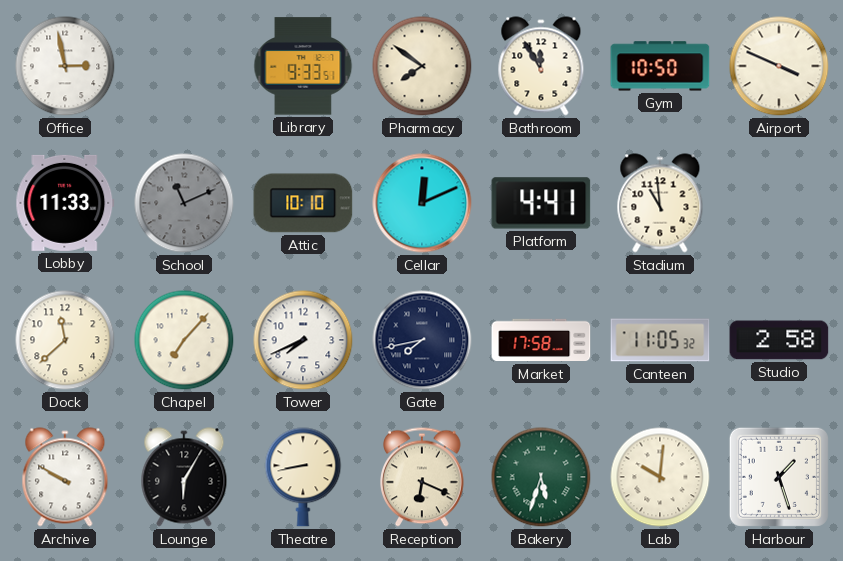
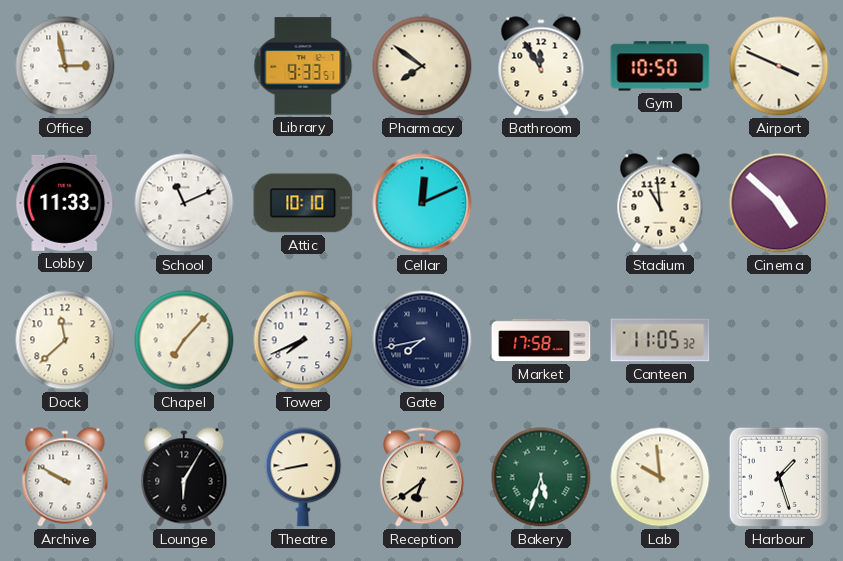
School dial: grey -> white
Platform: 4:41 -> none
Cinema: none -> 4:52
Studio: 2:58 -> none
Reception: 6:19 -> 6:39
Lab: 10:01 -> 9:59
